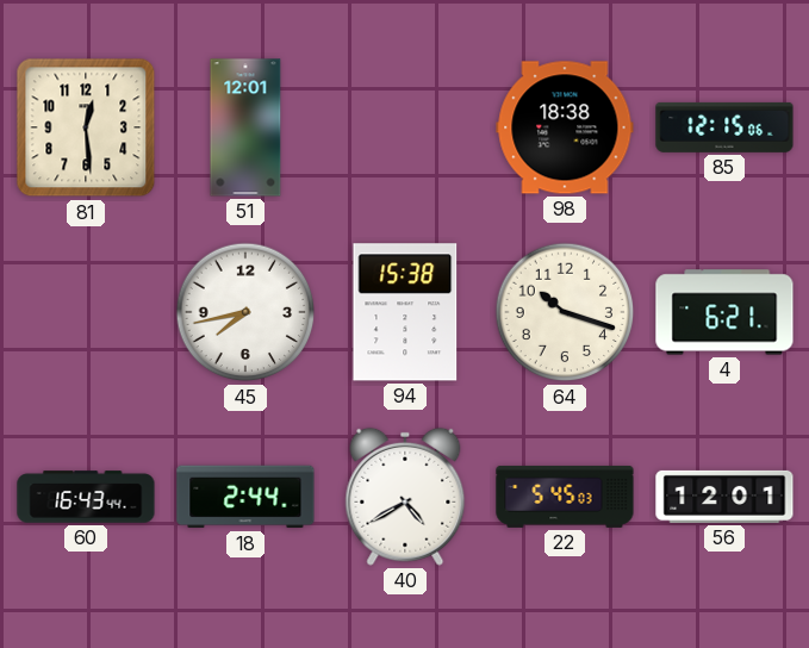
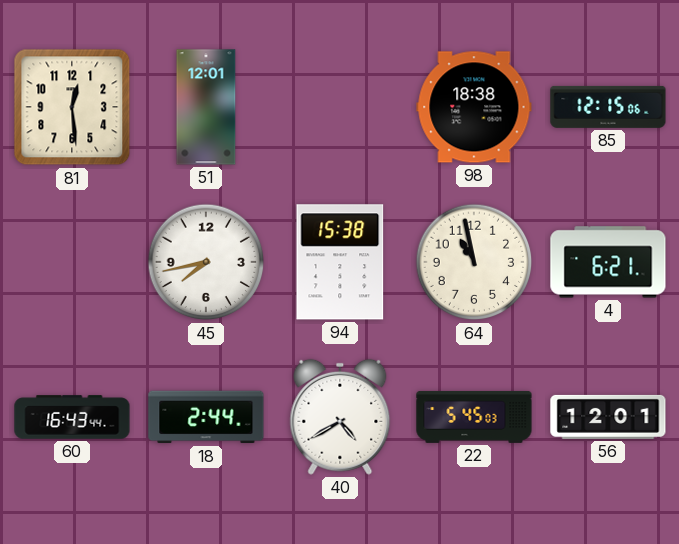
64: 10:18 -> 10:58
